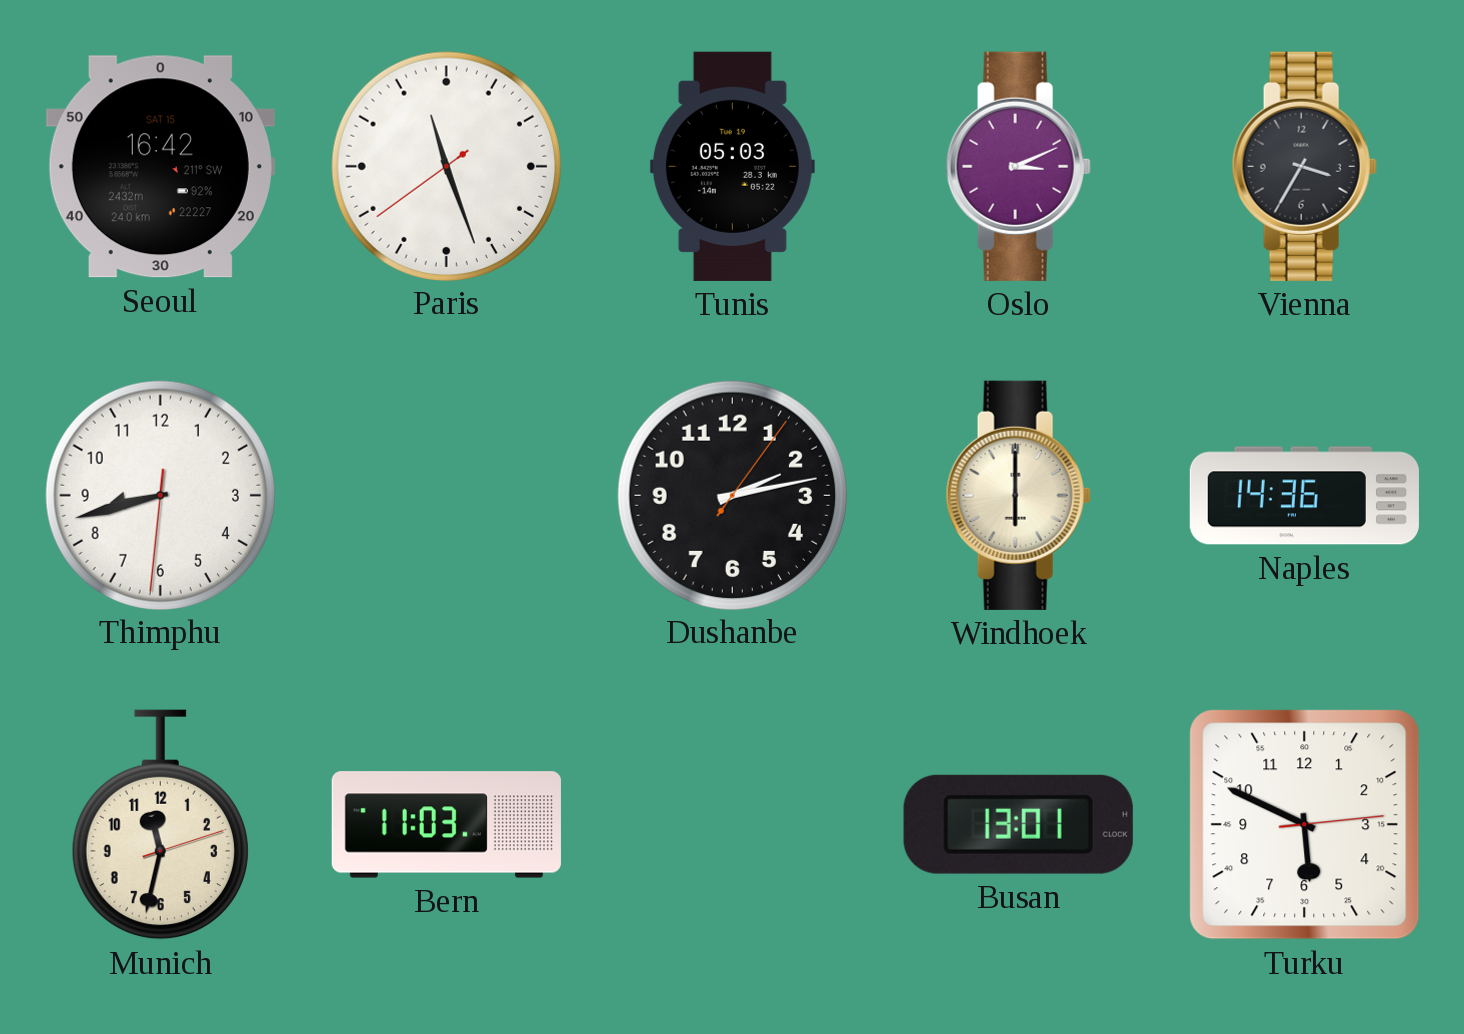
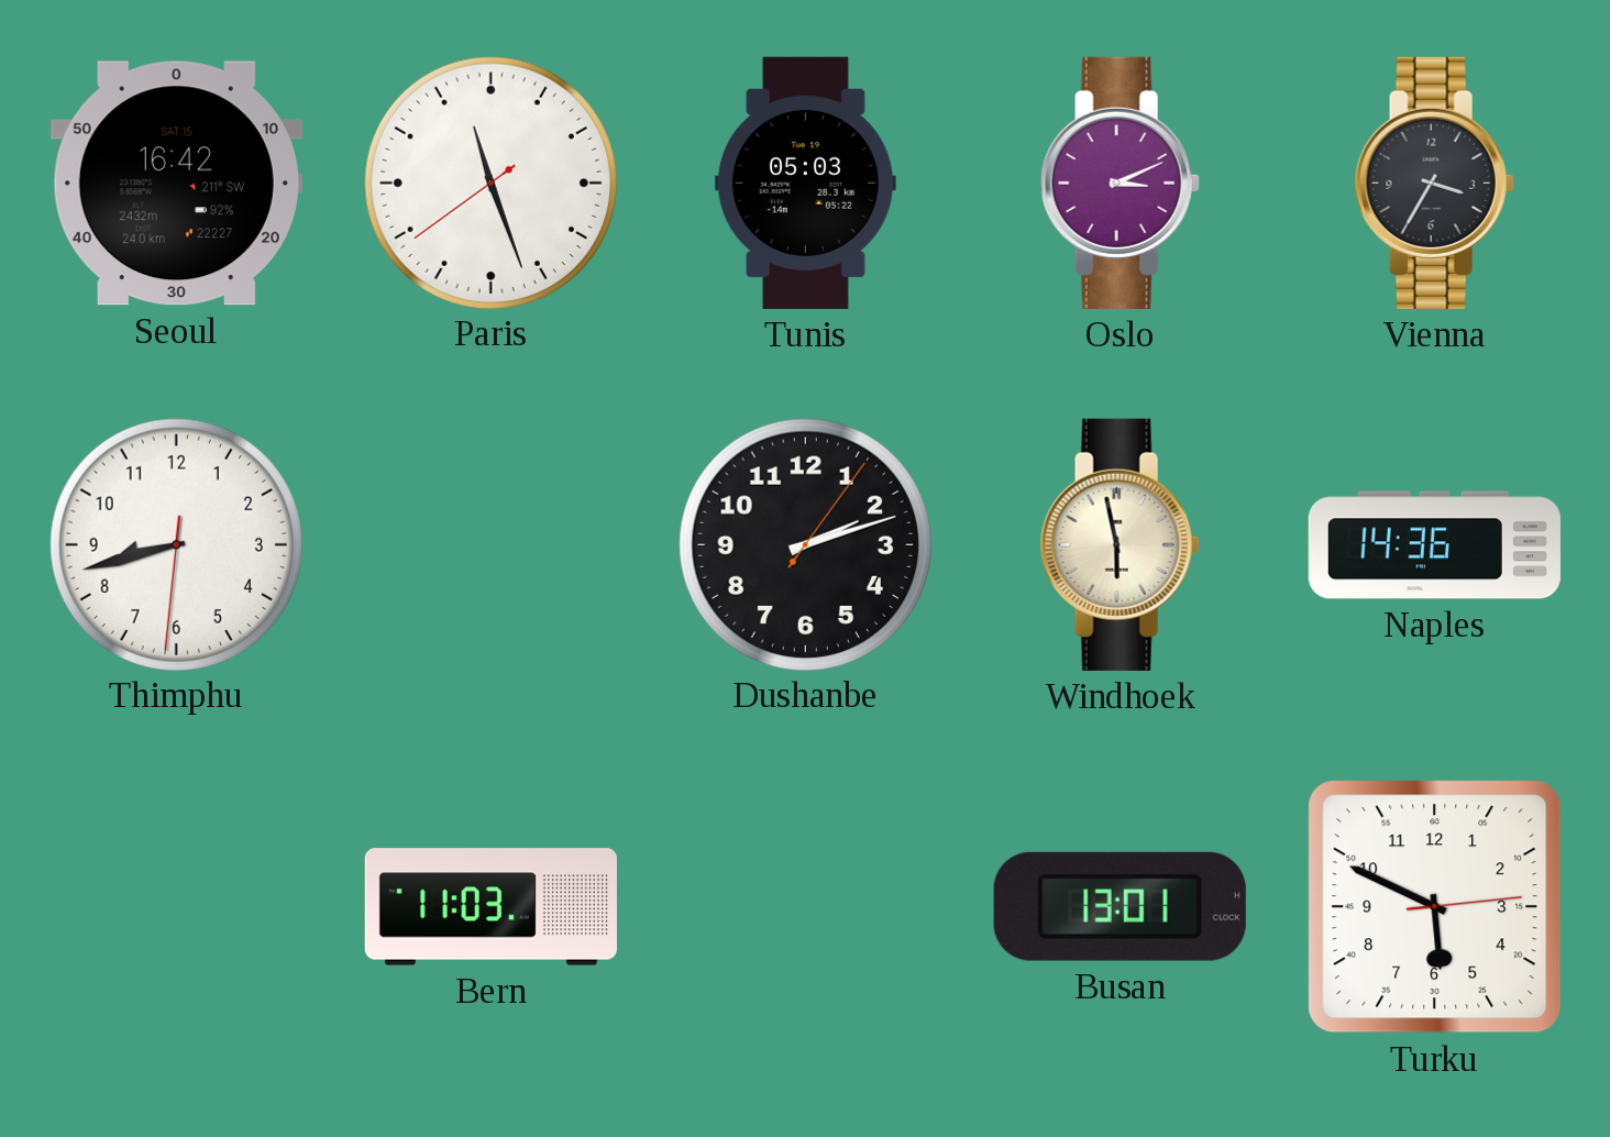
Dushanbe: 2:13 -> 2:12
Windhoek: 6:00 -> 5:58
Munich: 11:32 -> none
